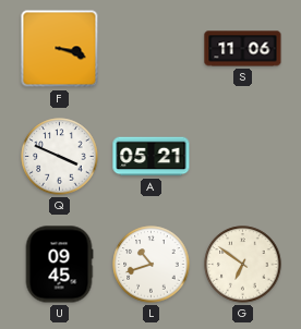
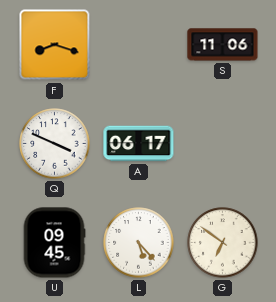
F: 3:18 -> 8:18
A: 05:21 -> 06:17
L: 10:42 -> 5:23
